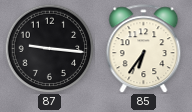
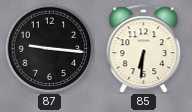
85: 6:36 -> 6:31
